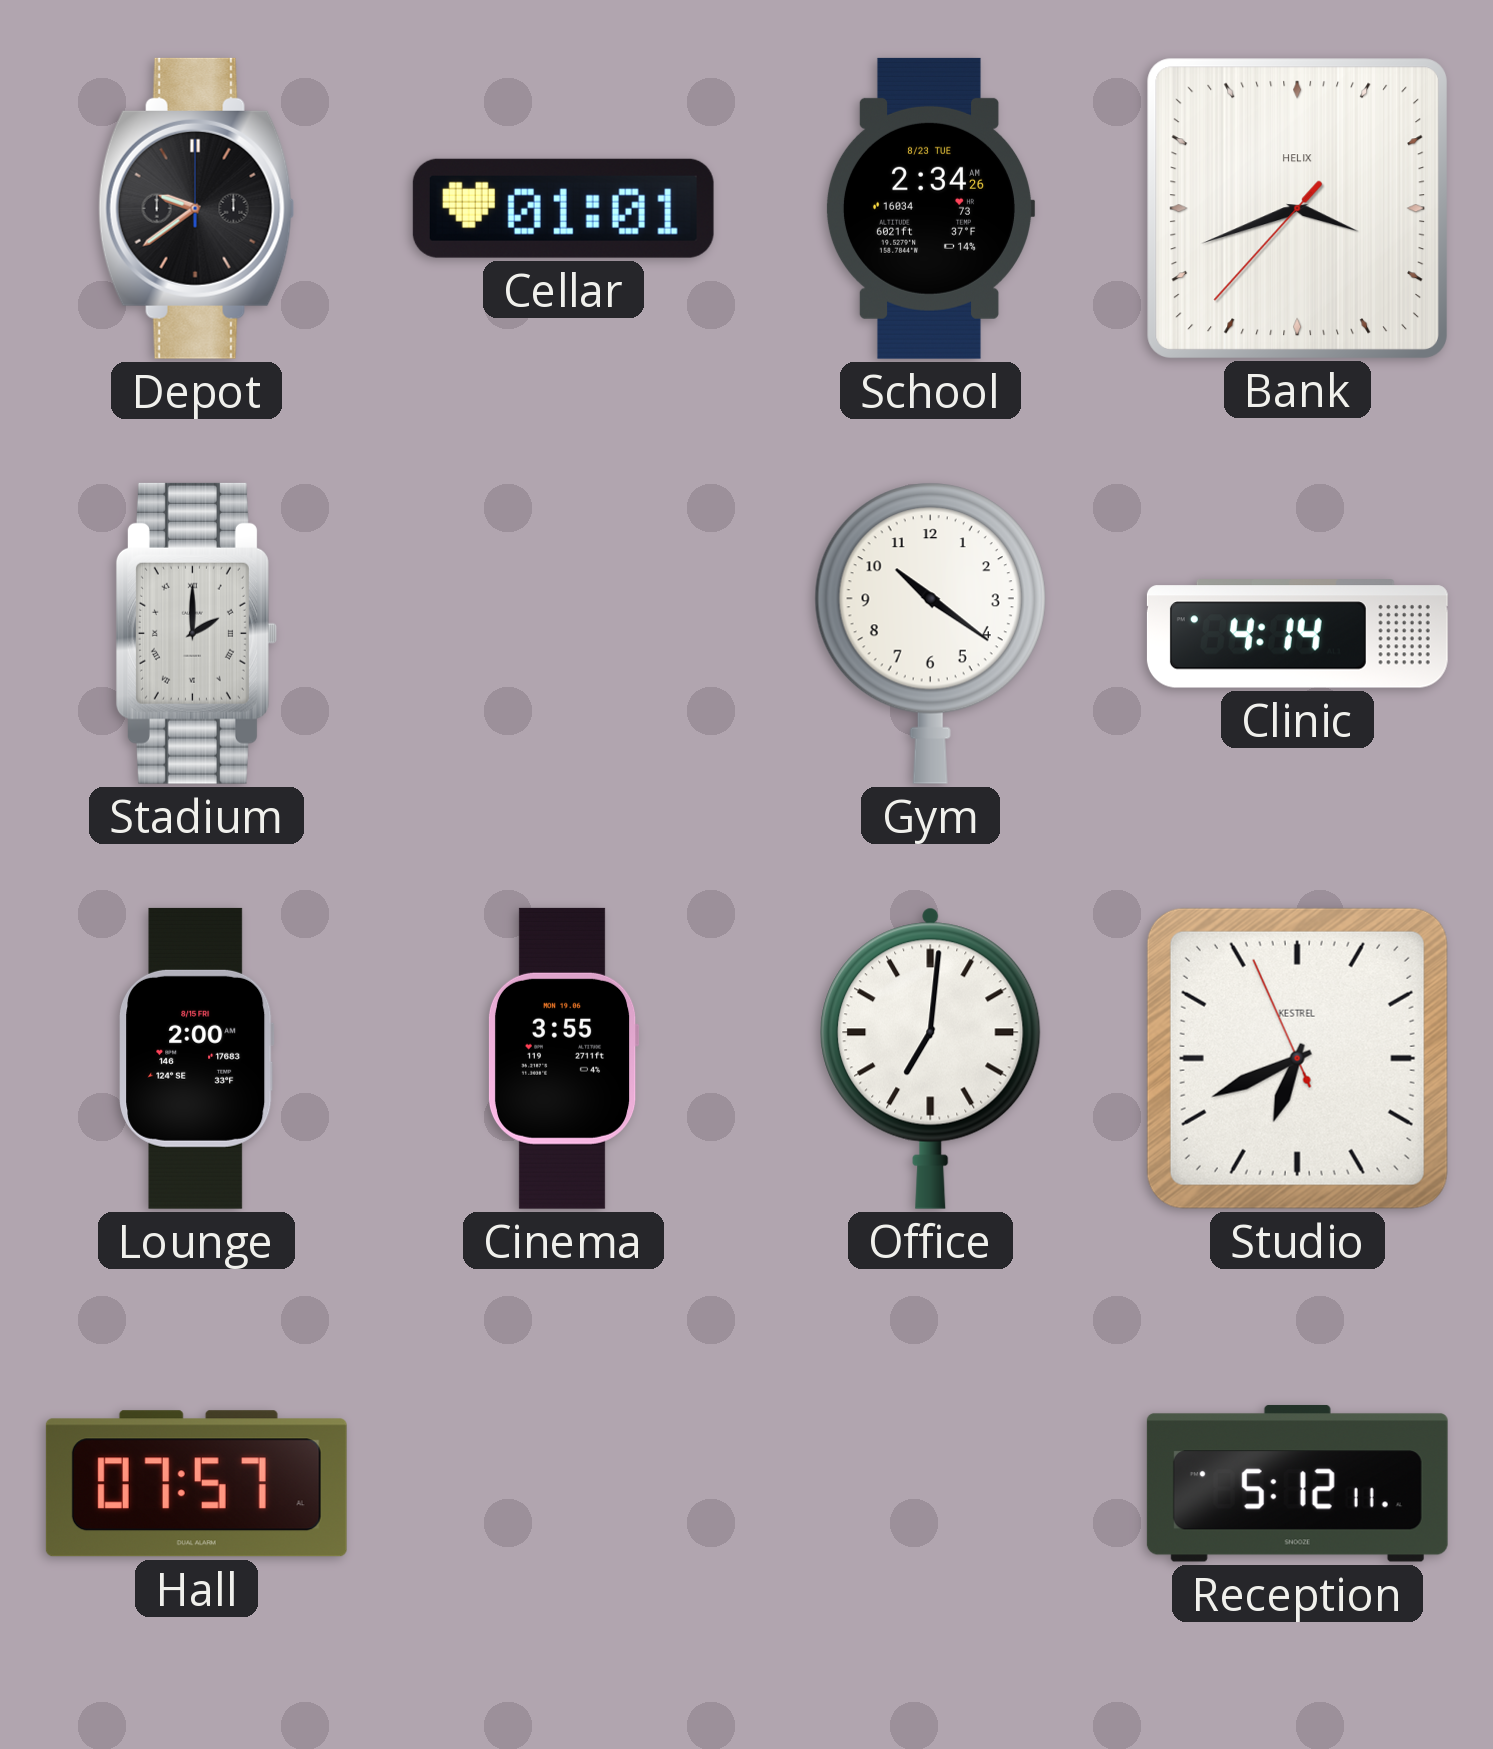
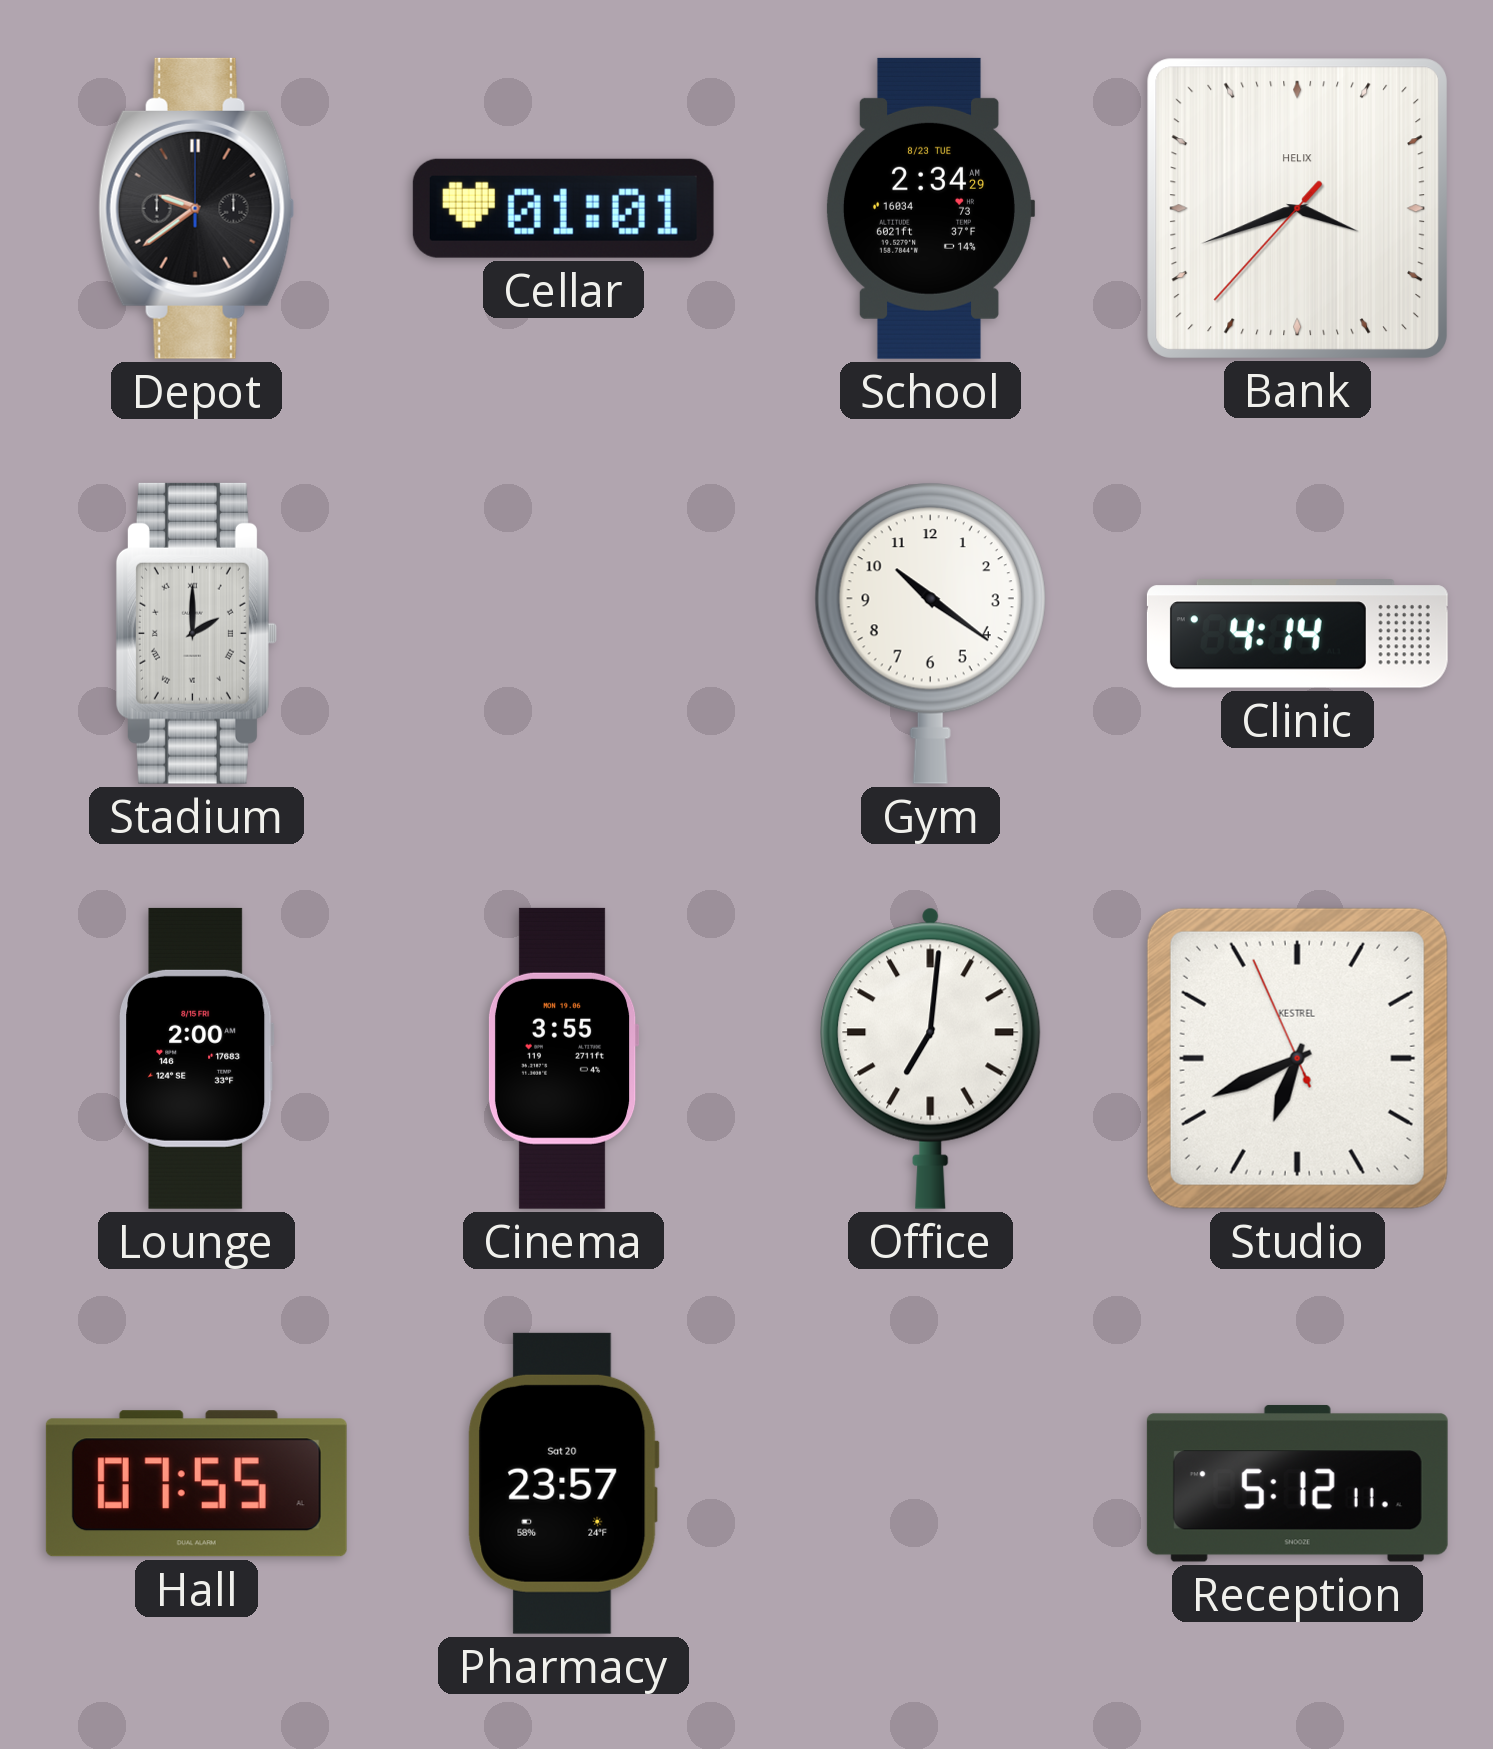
School: 2:34:26 AM -> 2:34:29 AM
Hall: 07:57 -> 07:55
Pharmacy: none -> 23:57
